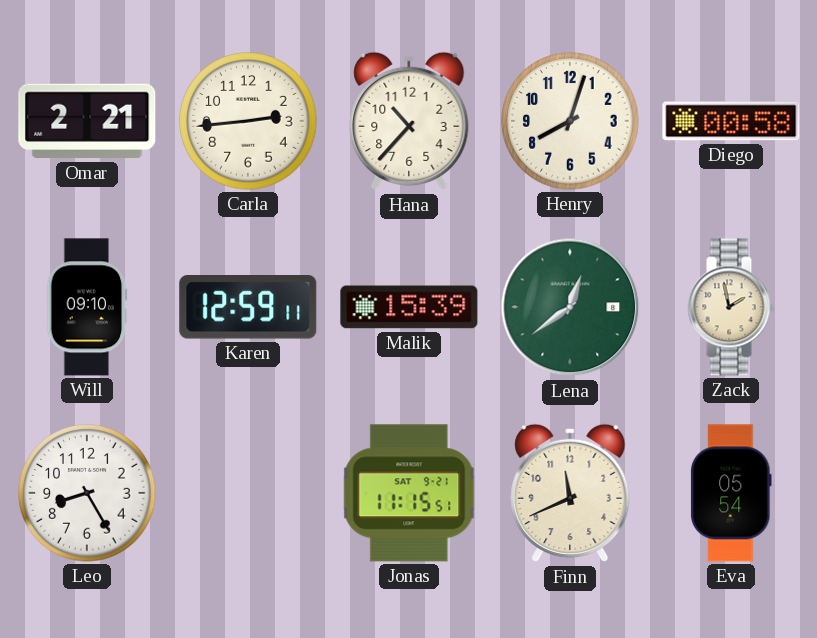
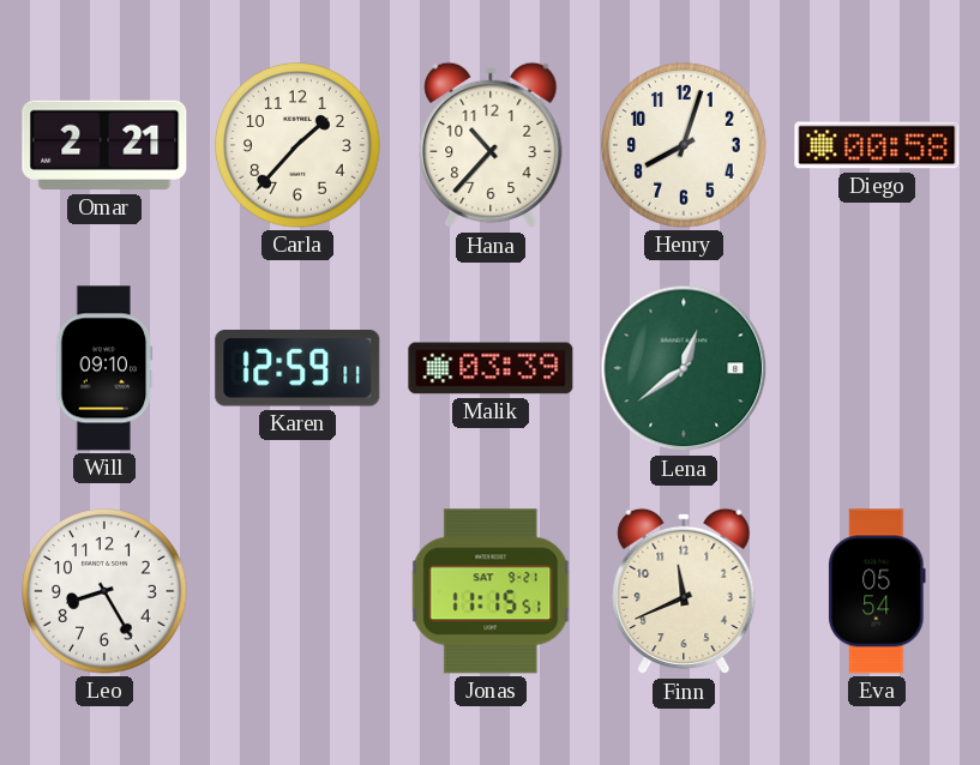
Carla: 2:44 -> 1:37
Malik: 15:39 -> 03:39
Zack: 1:58 -> none
